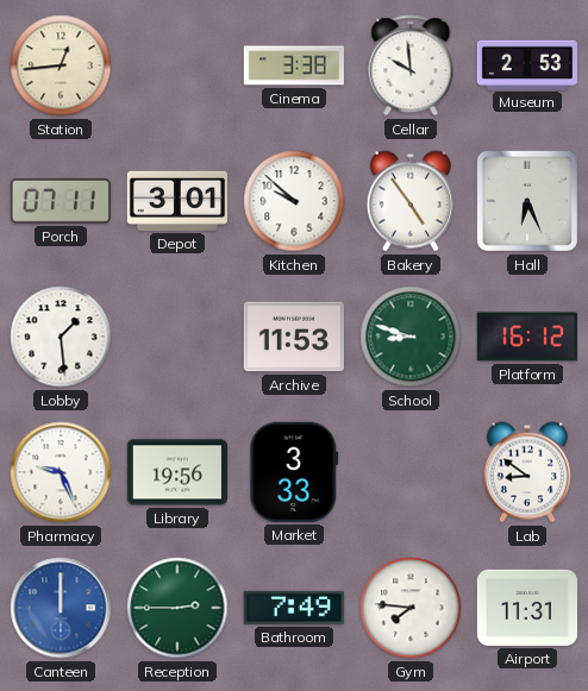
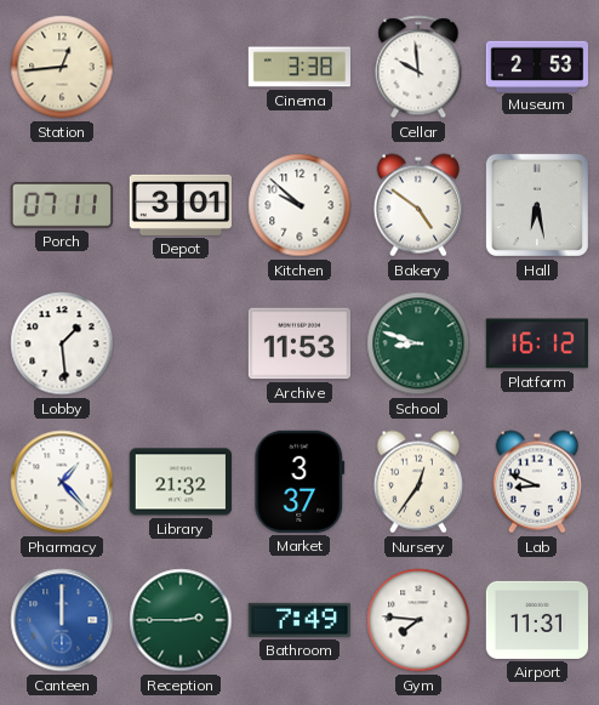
Bakery: 4:54 -> 4:51
Hall: 6:26 -> 6:28
Pharmacy: 9:26 -> 1:23
Library: 19:56 -> 21:32
Market: 3:33 -> 3:37
Nursery: none -> 12:36
Lab: 8:51 -> 8:49
